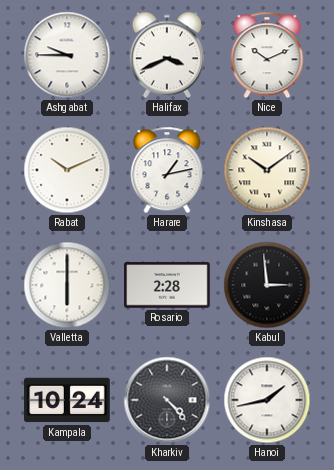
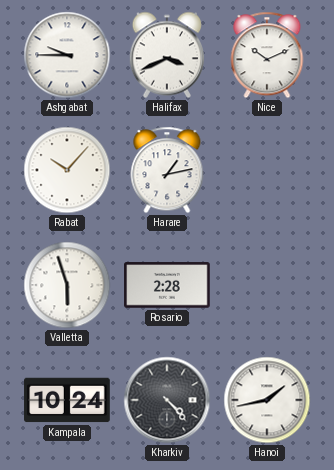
Rabat: 10:11 -> 10:07
Kinshasa: 10:09 -> none
Valletta: 6:00 -> 5:57
Kabul: 2:59 -> none
